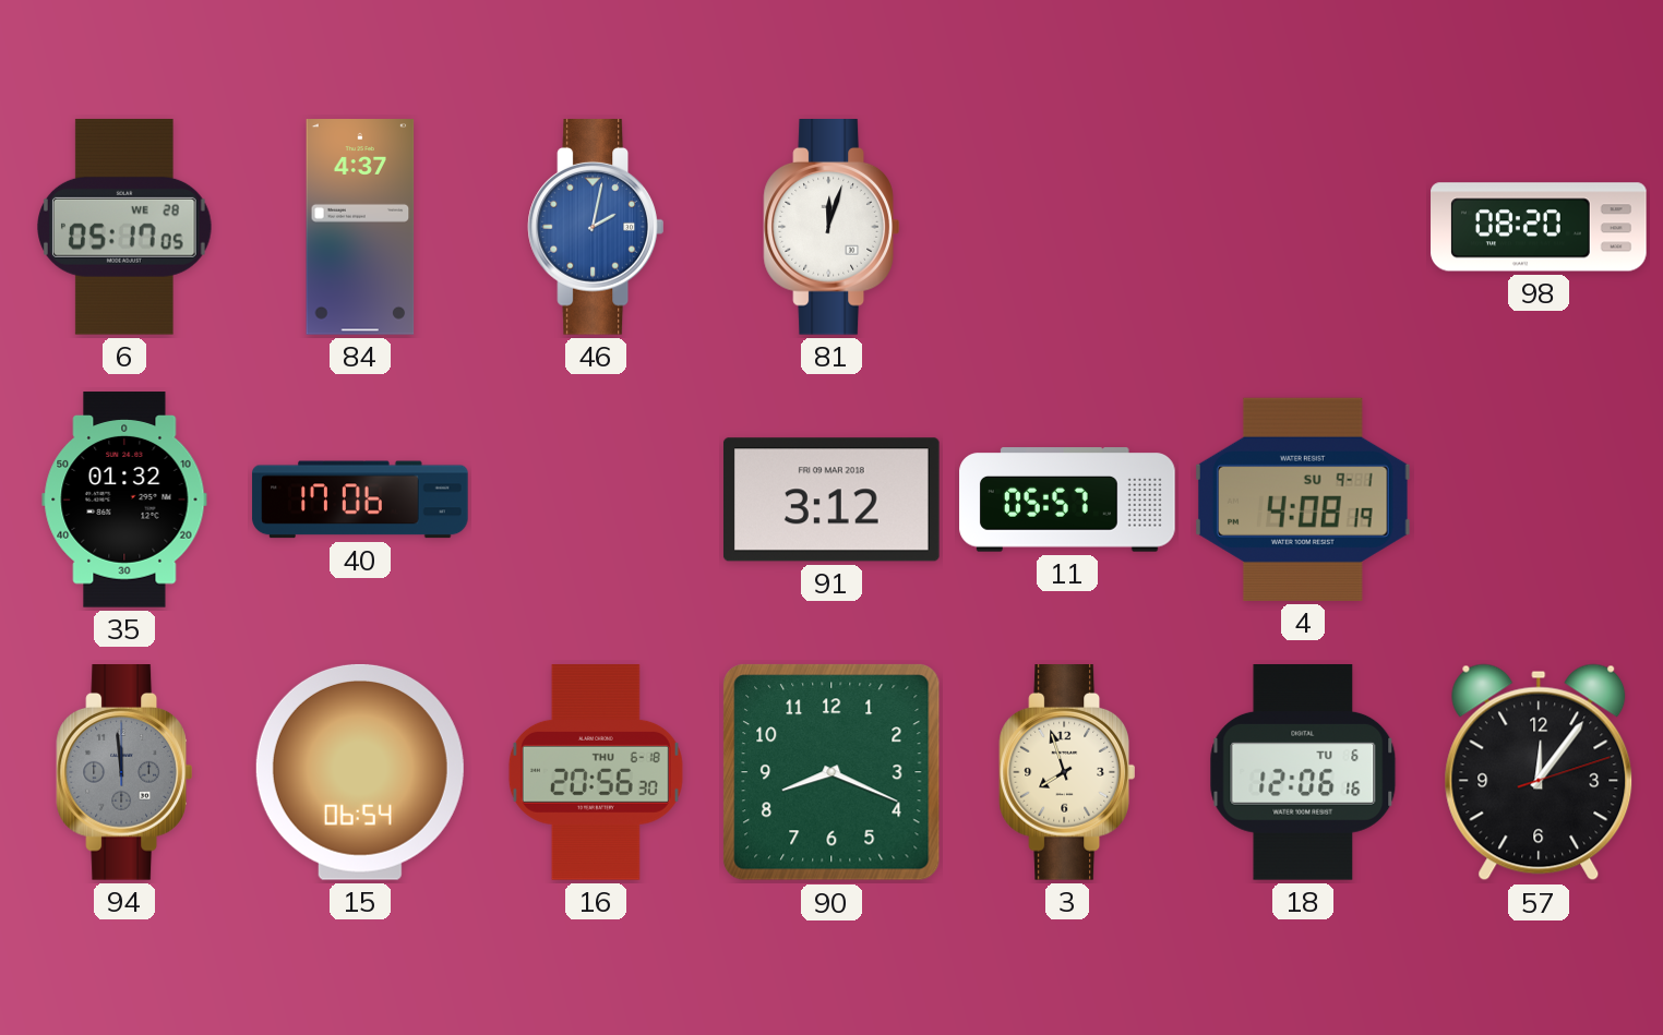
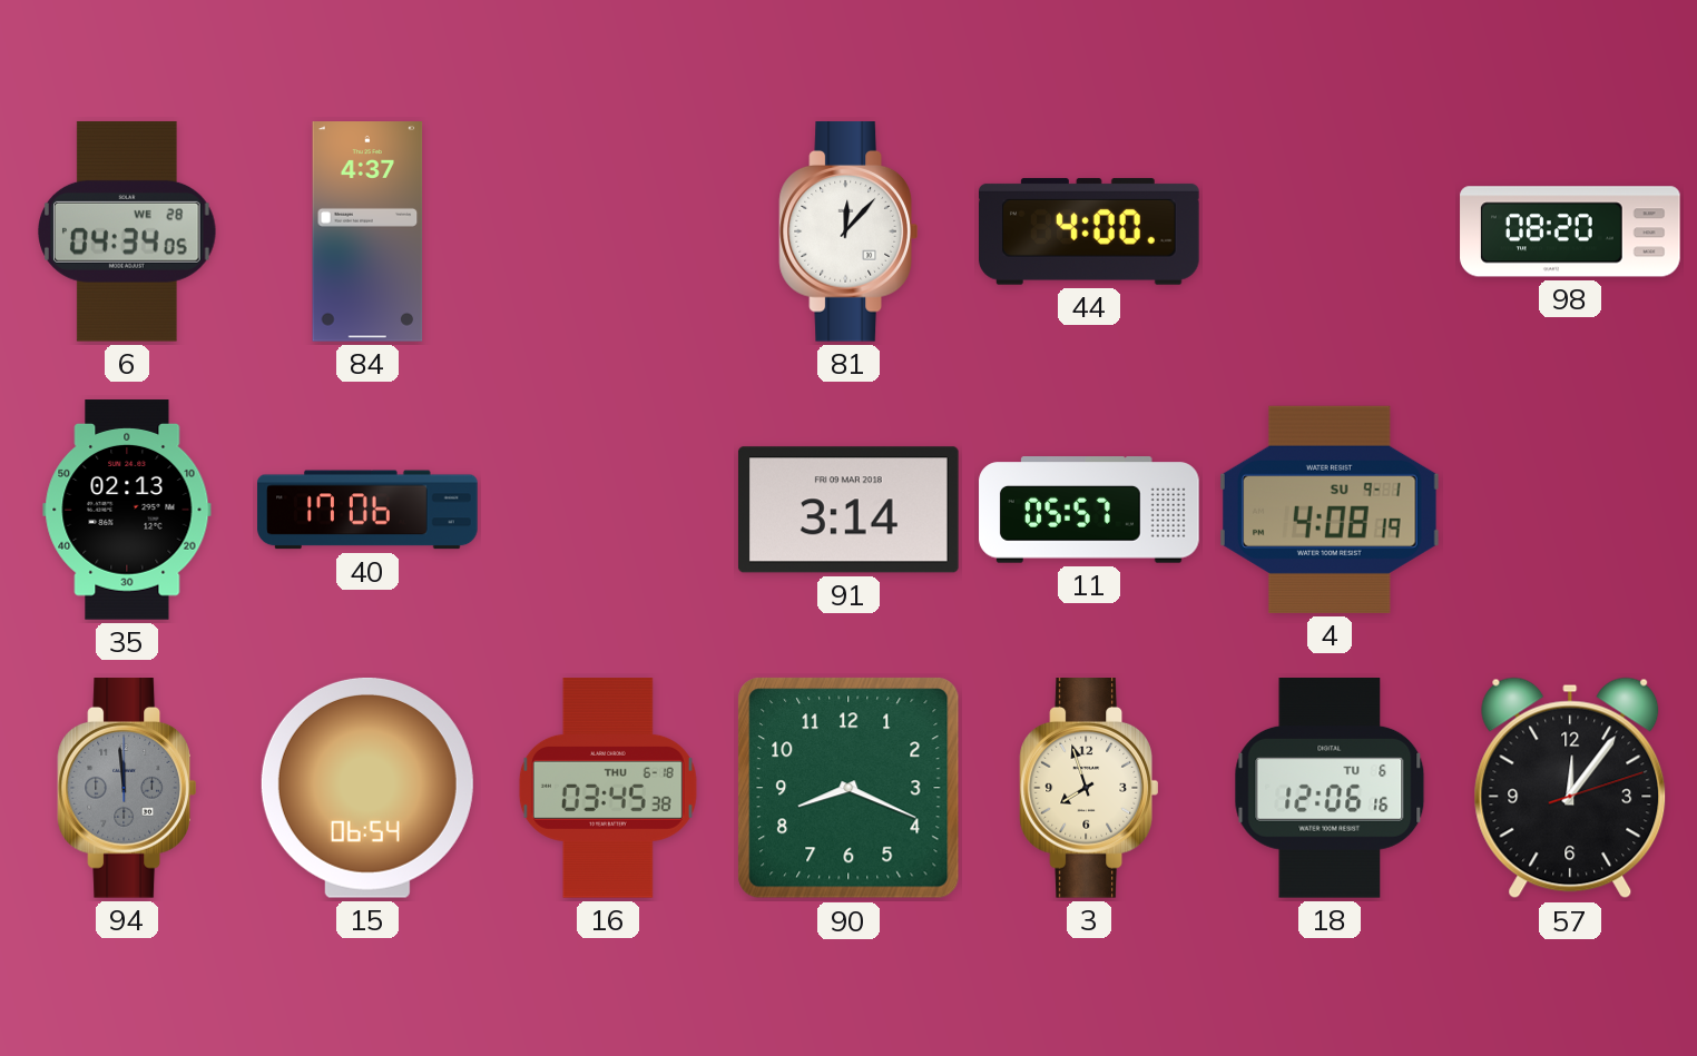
6: 05:17 -> 04:34
46: 2:02 -> none
81: 12:03 -> 12:07
44: none -> 4:00
35: 01:32 -> 02:13
91: 3:12 -> 3:14
16: 20:56 -> 03:45
